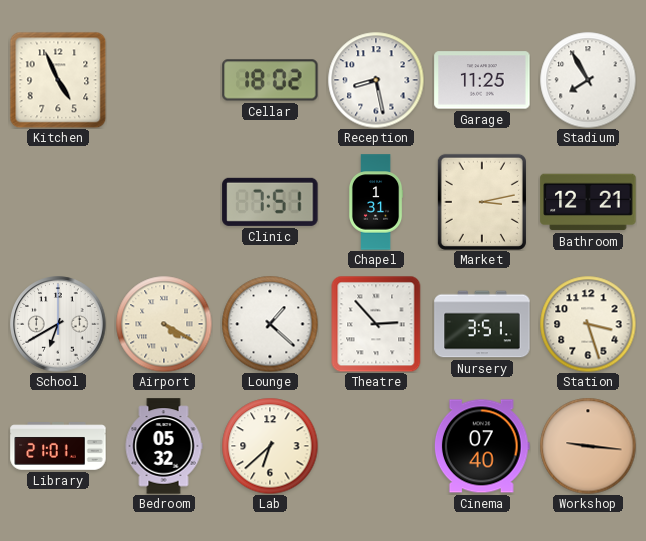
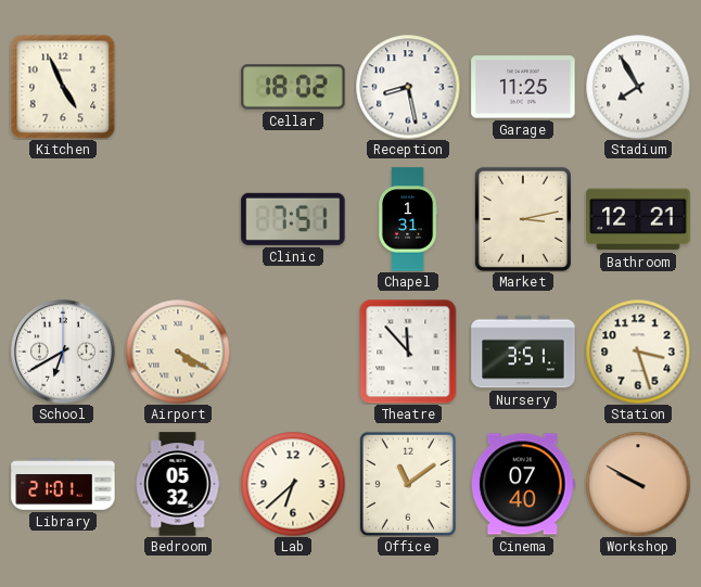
Lounge: 1:22 -> none
Theatre: 2:53 -> 11:53
Office: none -> 11:09
Workshop: 9:16 -> 9:50
